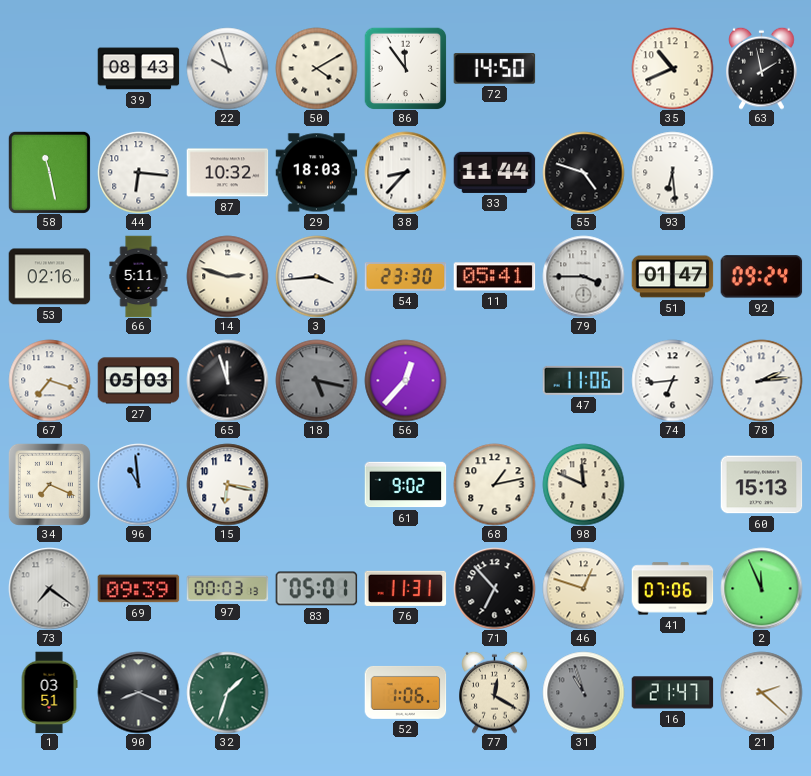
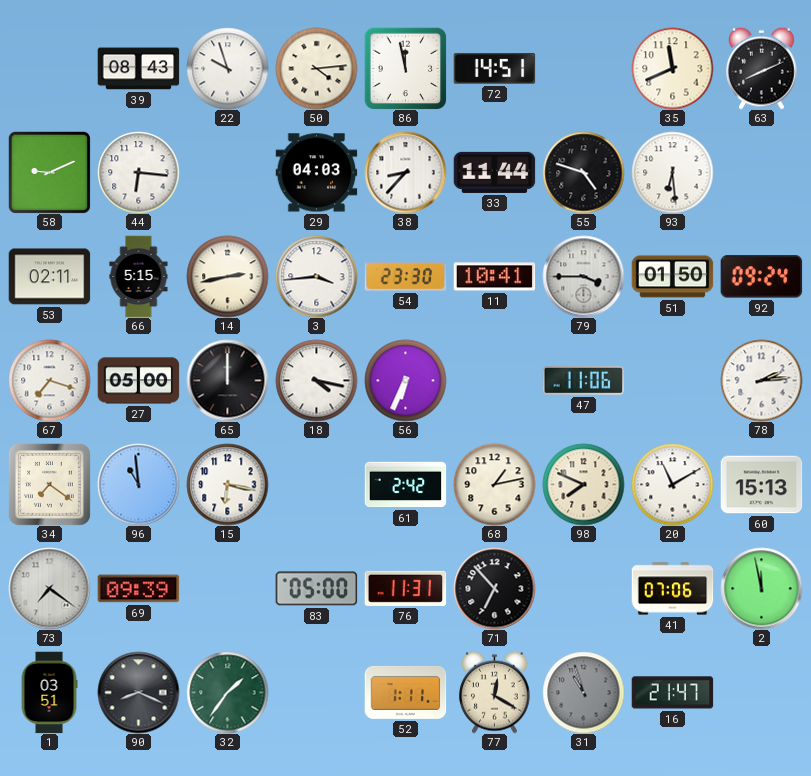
50: 4:10 -> 4:14
86: 11:54 -> 11:58
72: 14:50 -> 14:51
35: 10:41 -> 11:41
63: 1:58 -> 8:11
58: 11:28 -> 9:11
87: 10:32 -> none
29: 18:03 -> 04:03
53: 02:16 -> 02:11
66: 5:11 -> 5:15
14: 2:48 -> 2:43
11: 05:41 -> 10:41
51: 01:47 -> 01:50
27: 05:03 -> 05:00
65: 11:57 -> 12:00
18: 5:17 -> 4:17
18 dial: grey -> white
56: 12:37 -> 6:34
74: 6:44 -> none
34: 7:19 -> 7:21
61: 9:02 -> 2:42
98: 11:49 -> 7:49
20: none -> 11:10
97: 00:03 -> none
83: 05:01 -> 05:00
46: 12:48 -> none
2: 11:56 -> 11:58
32: 1:33 -> 1:36
52: 1:06 -> 1:11
21: 2:22 -> none
